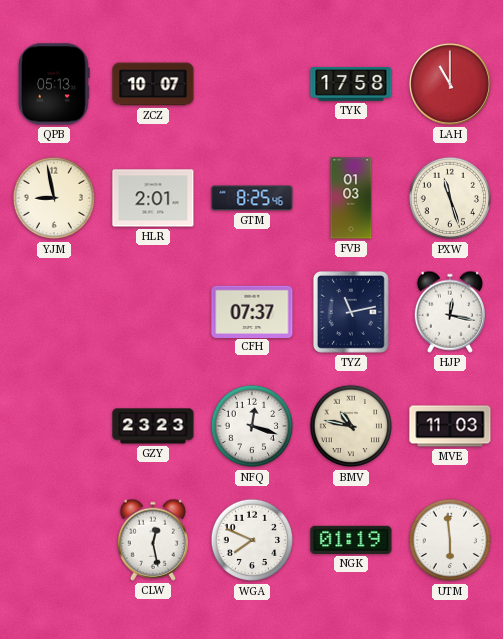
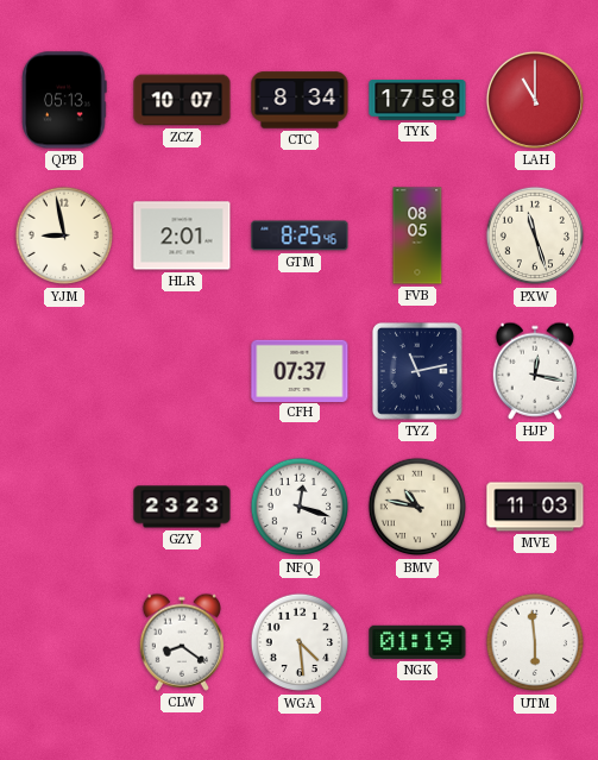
CTC: none -> 8:34
FVB: 01:03 -> 08:05
CLW: 12:28 -> 8:21
WGA: 7:49 -> 4:29
